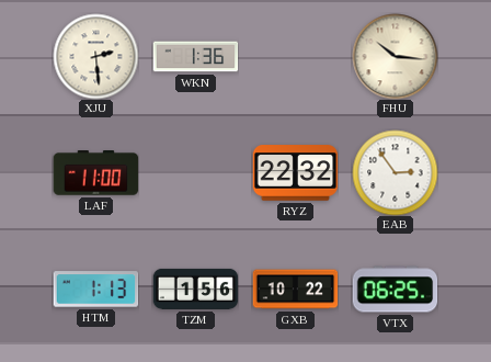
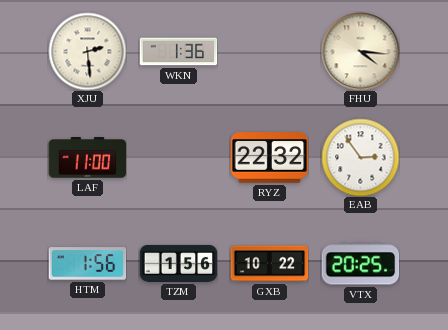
FHU: 10:16 -> 4:16
HTM: 1:13 -> 1:56
VTX: 06:25 -> 20:25
